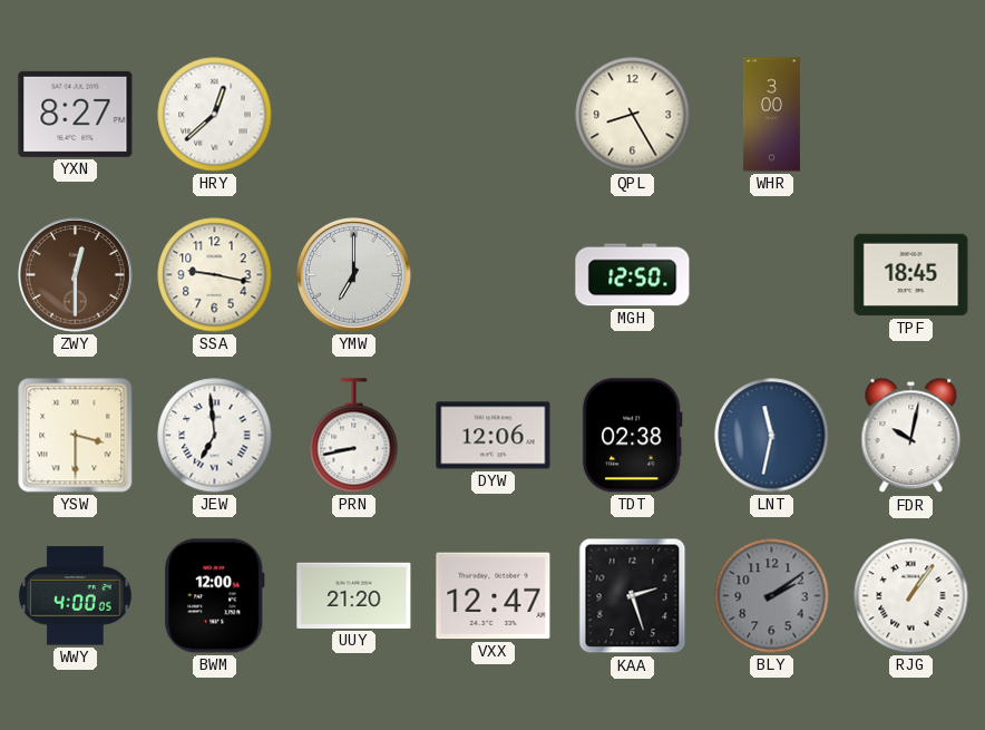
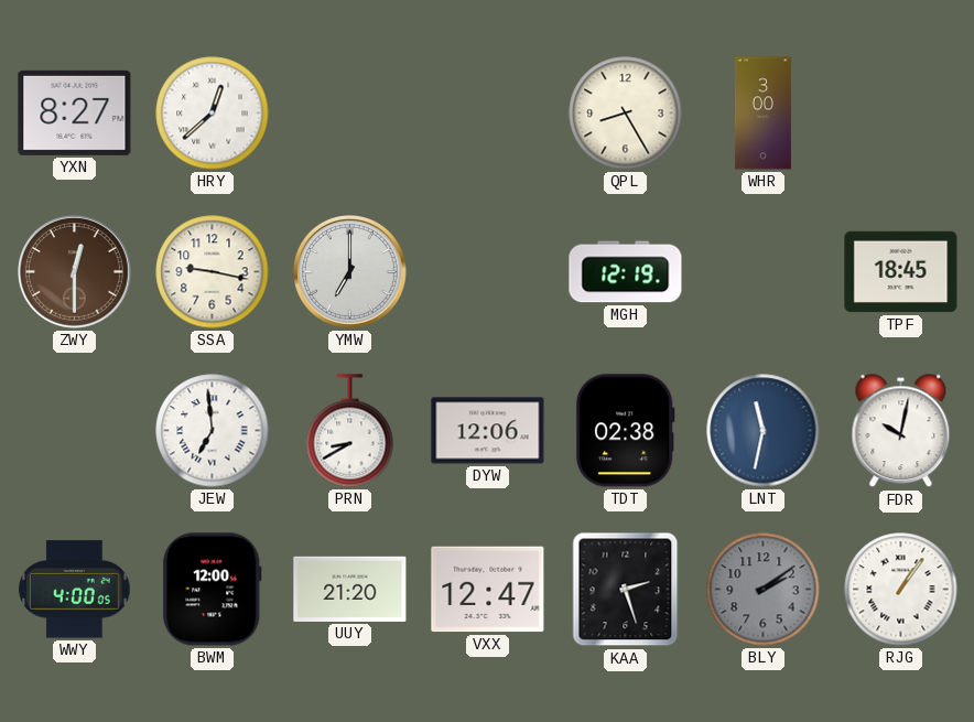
MGH: 12:50 -> 12:19
YSW: 3:30 -> none
PRN: 8:43 -> 8:40
